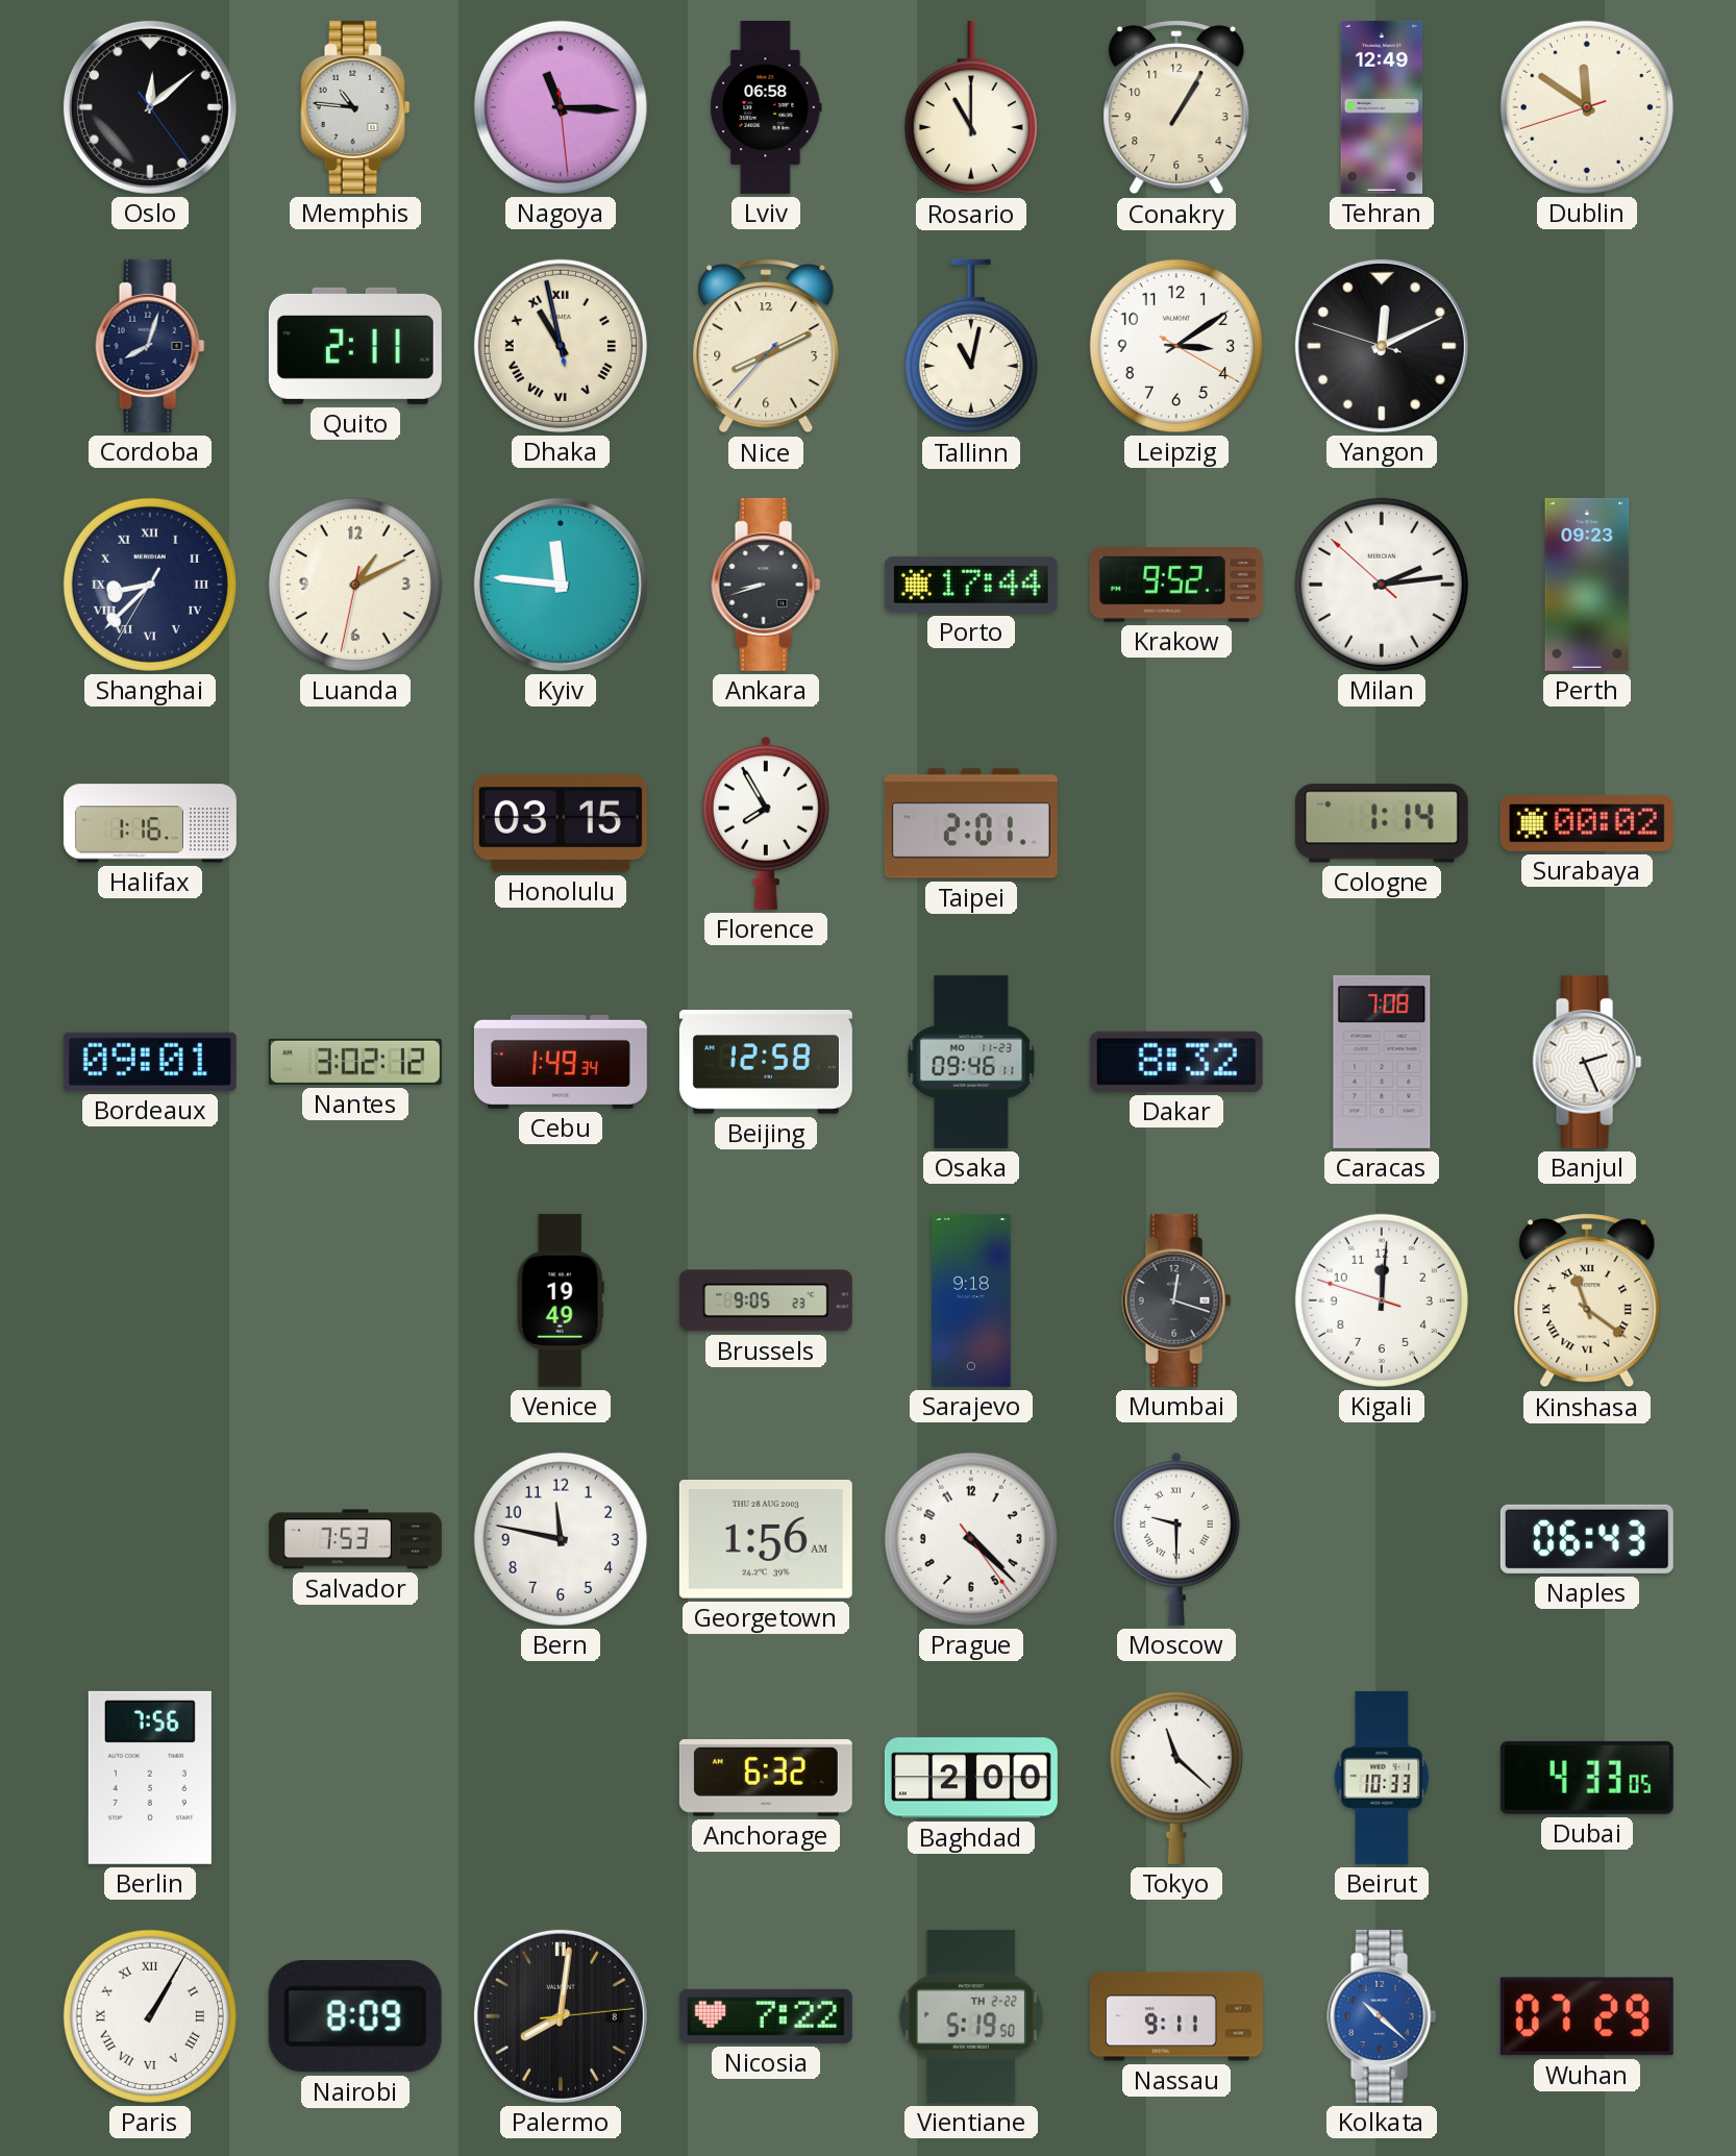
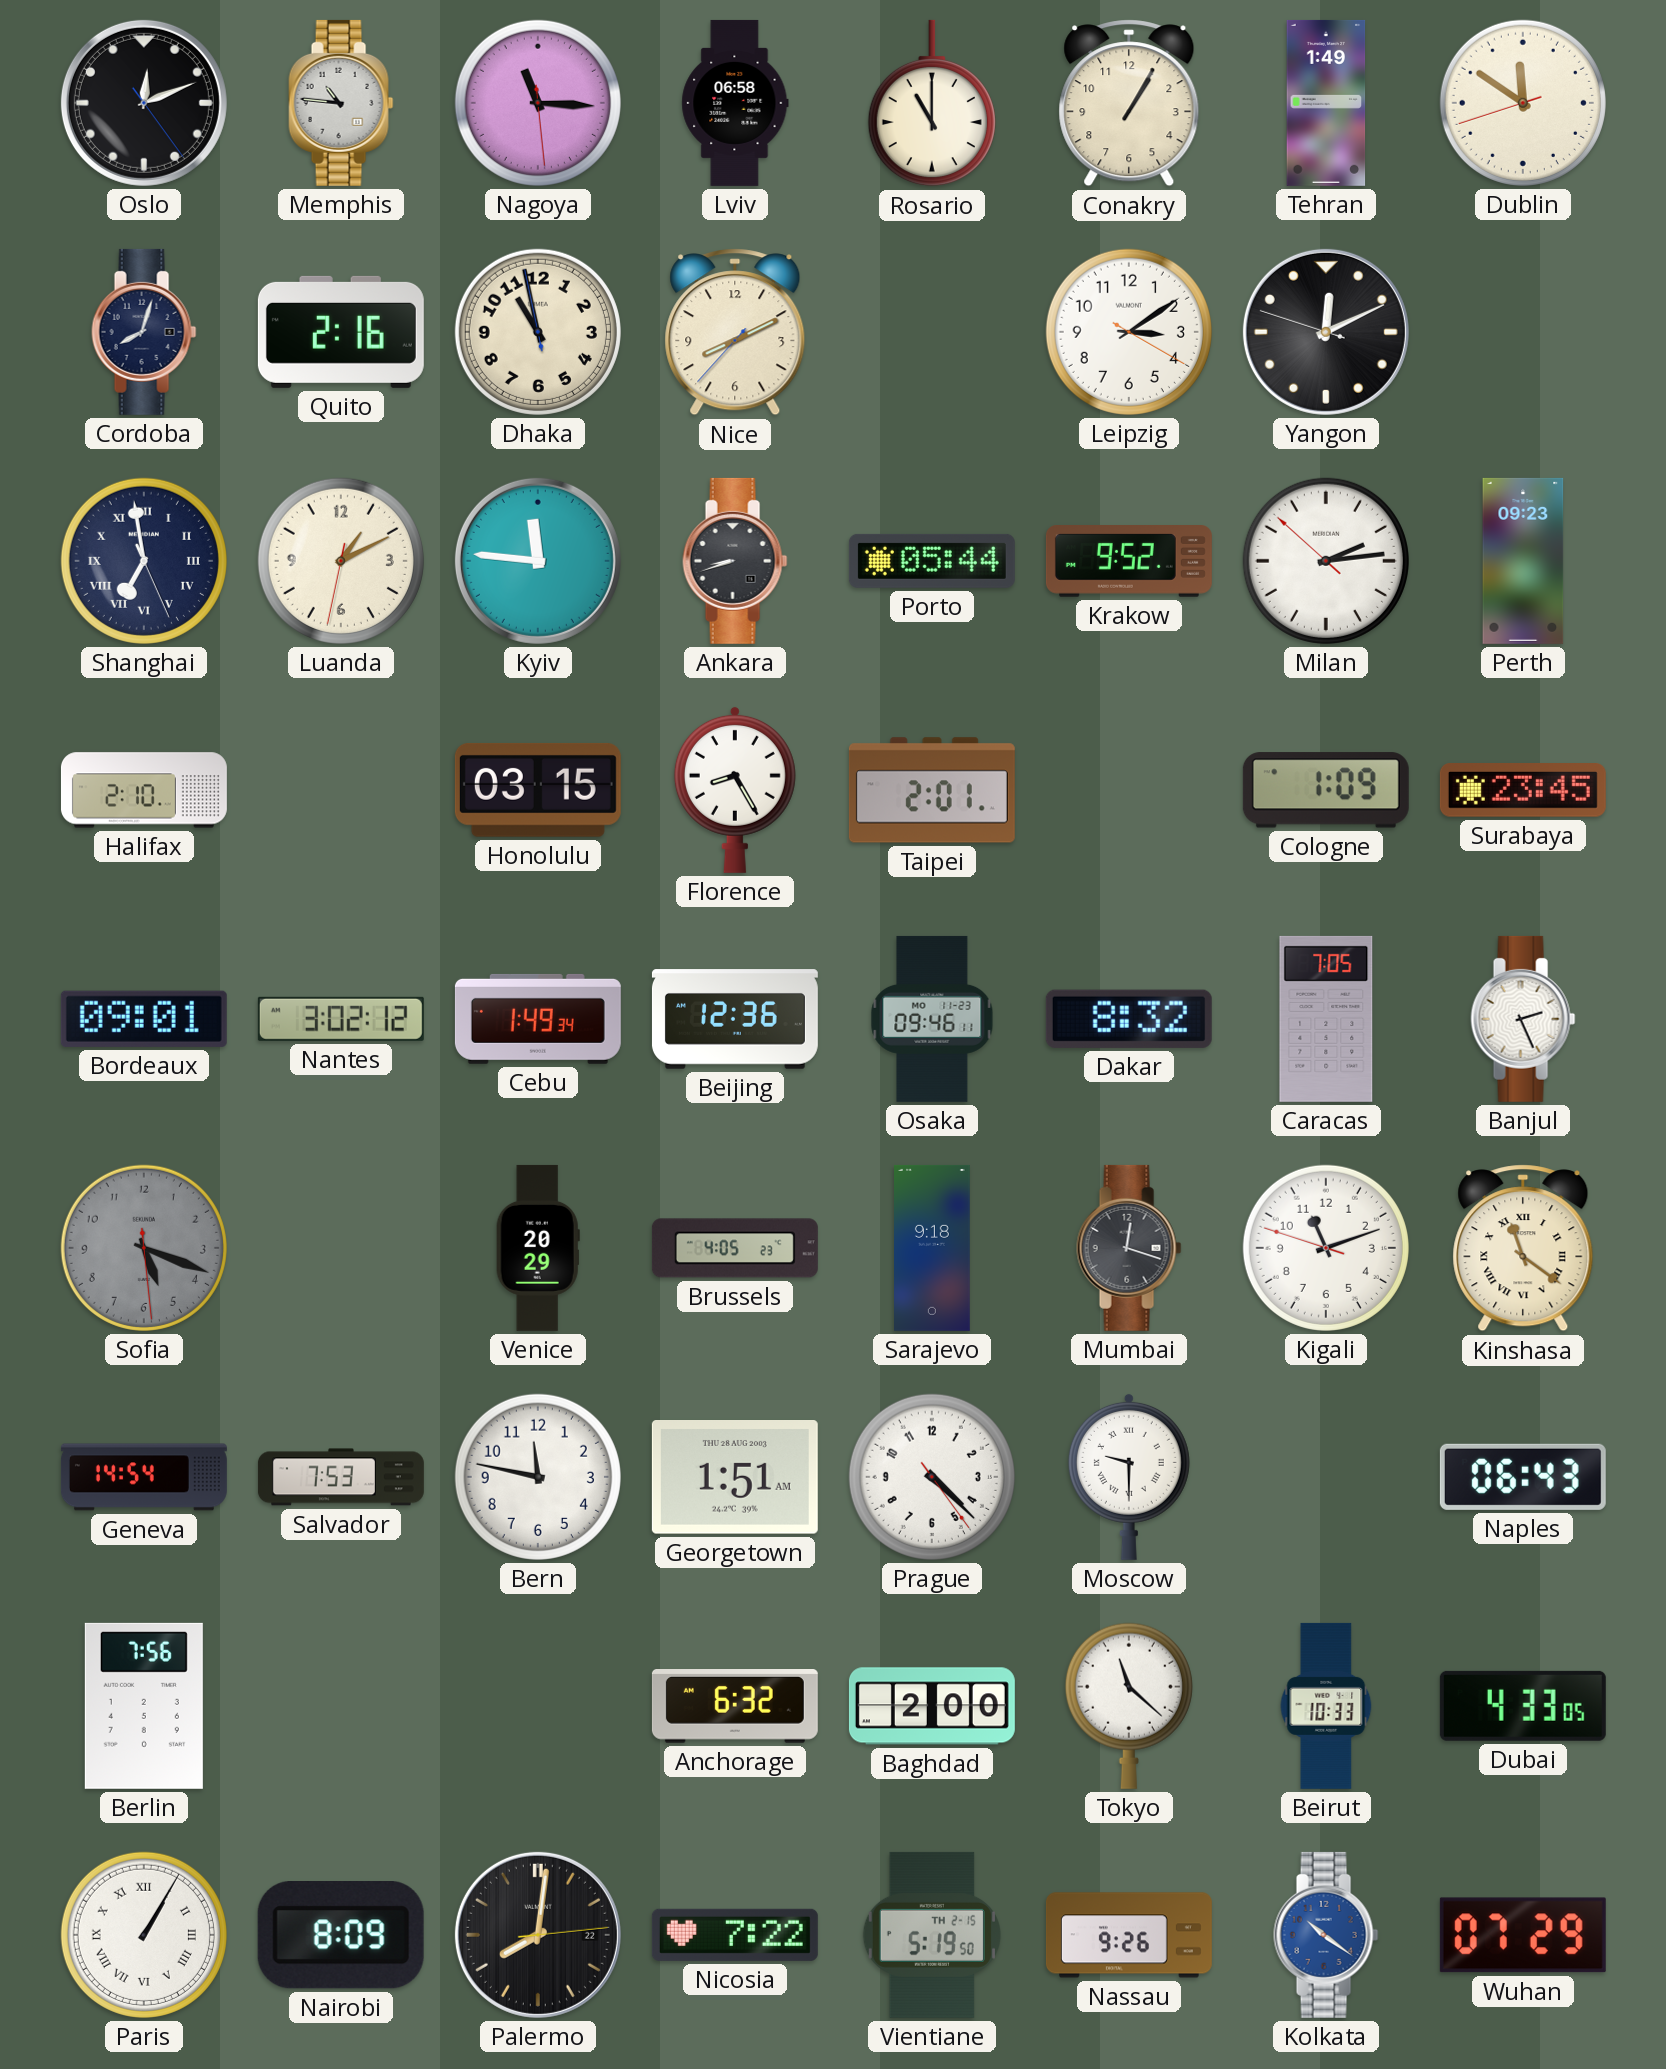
Oslo: 12:08 -> 12:11
Tehran: 12:49 -> 1:49
Quito: 2:11 -> 2:16
Dhaka numerals: Roman -> Arabic
Tallinn: 11:02 -> none
Shanghai: 8:37 -> 6:58
Porto: 17:44 -> 05:44
Halifax: 1:16 -> 2:10
Florence: 7:55 -> 8:25
Cologne: 1:14 -> 1:09
Surabaya: 00:02 -> 23:45
Beijing: 12:58 -> 12:36
Caracas: 7:08 -> 7:05
Sofia: none -> 5:18
Venice: 19:49 -> 20:29
Brussels: 9:05 -> 4:05
Kigali: 12:00 -> 11:11
Geneva: none -> 14:54
Georgetown: 1:56 -> 1:51
Palermo date: 8 -> 22
Vientiane date: TH 2-22 -> TH 2-15
Nassau: 9:11 -> 9:26
Kolkata: 10:22 -> 10:21
